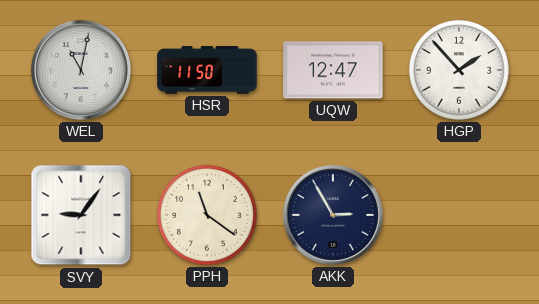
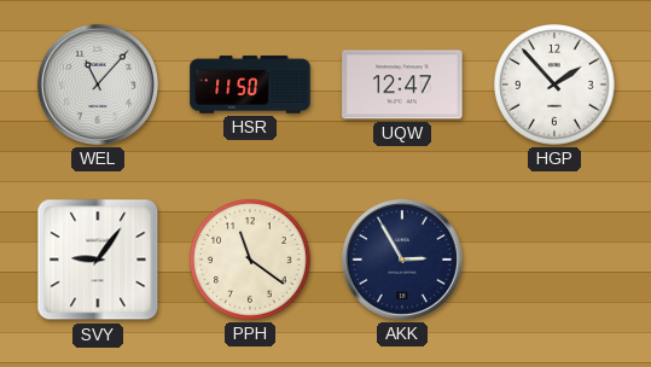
WEL: 11:02 -> 11:07
